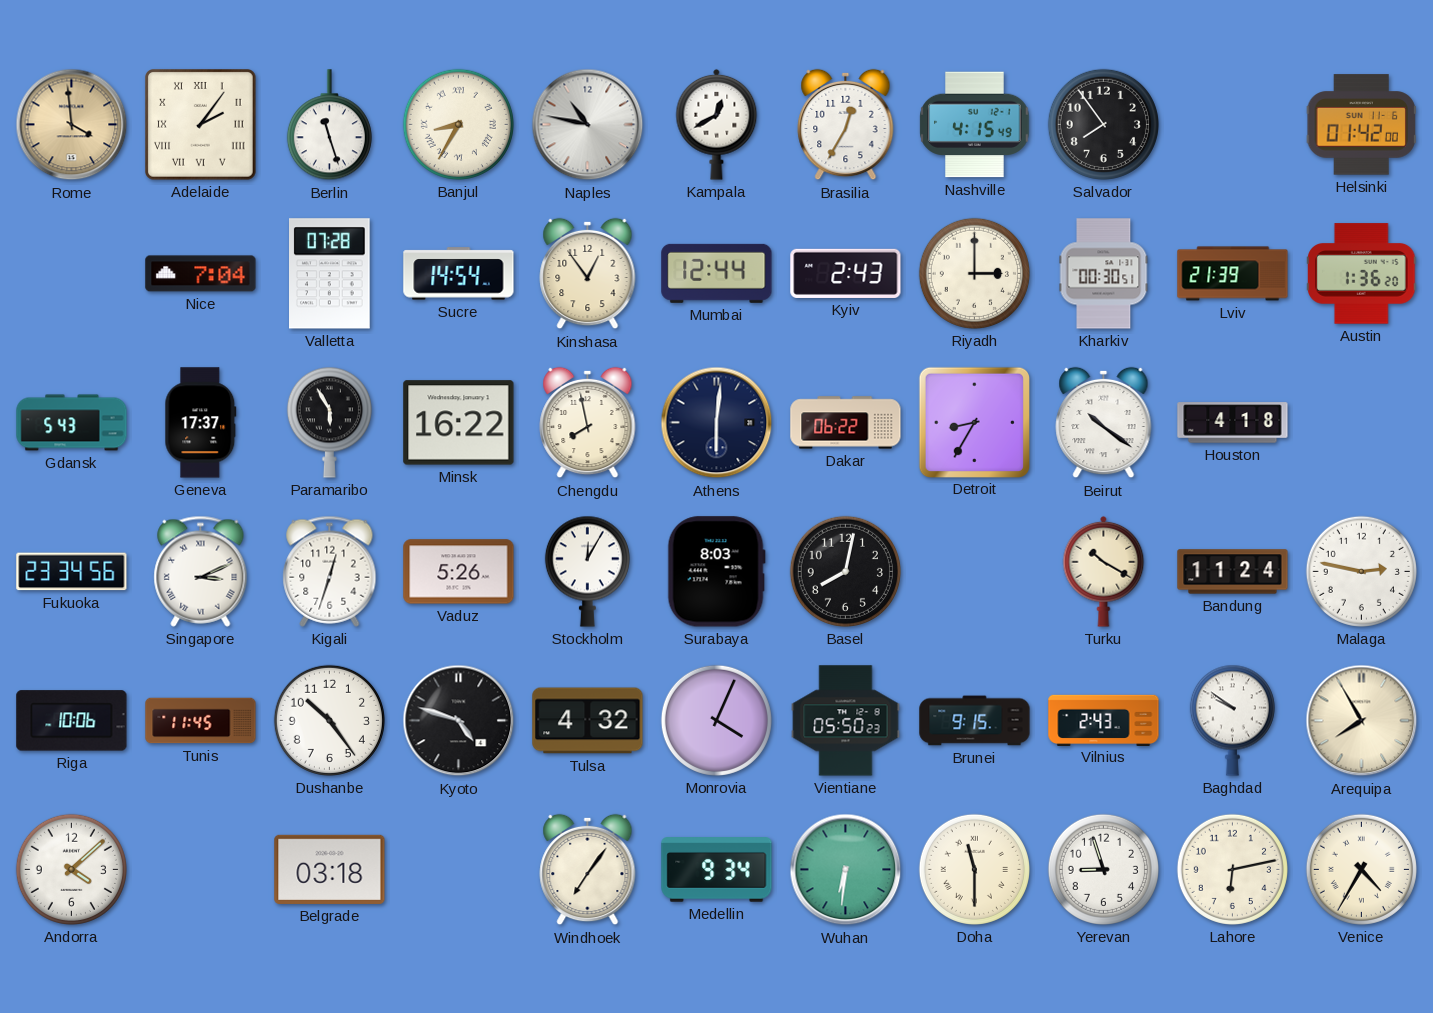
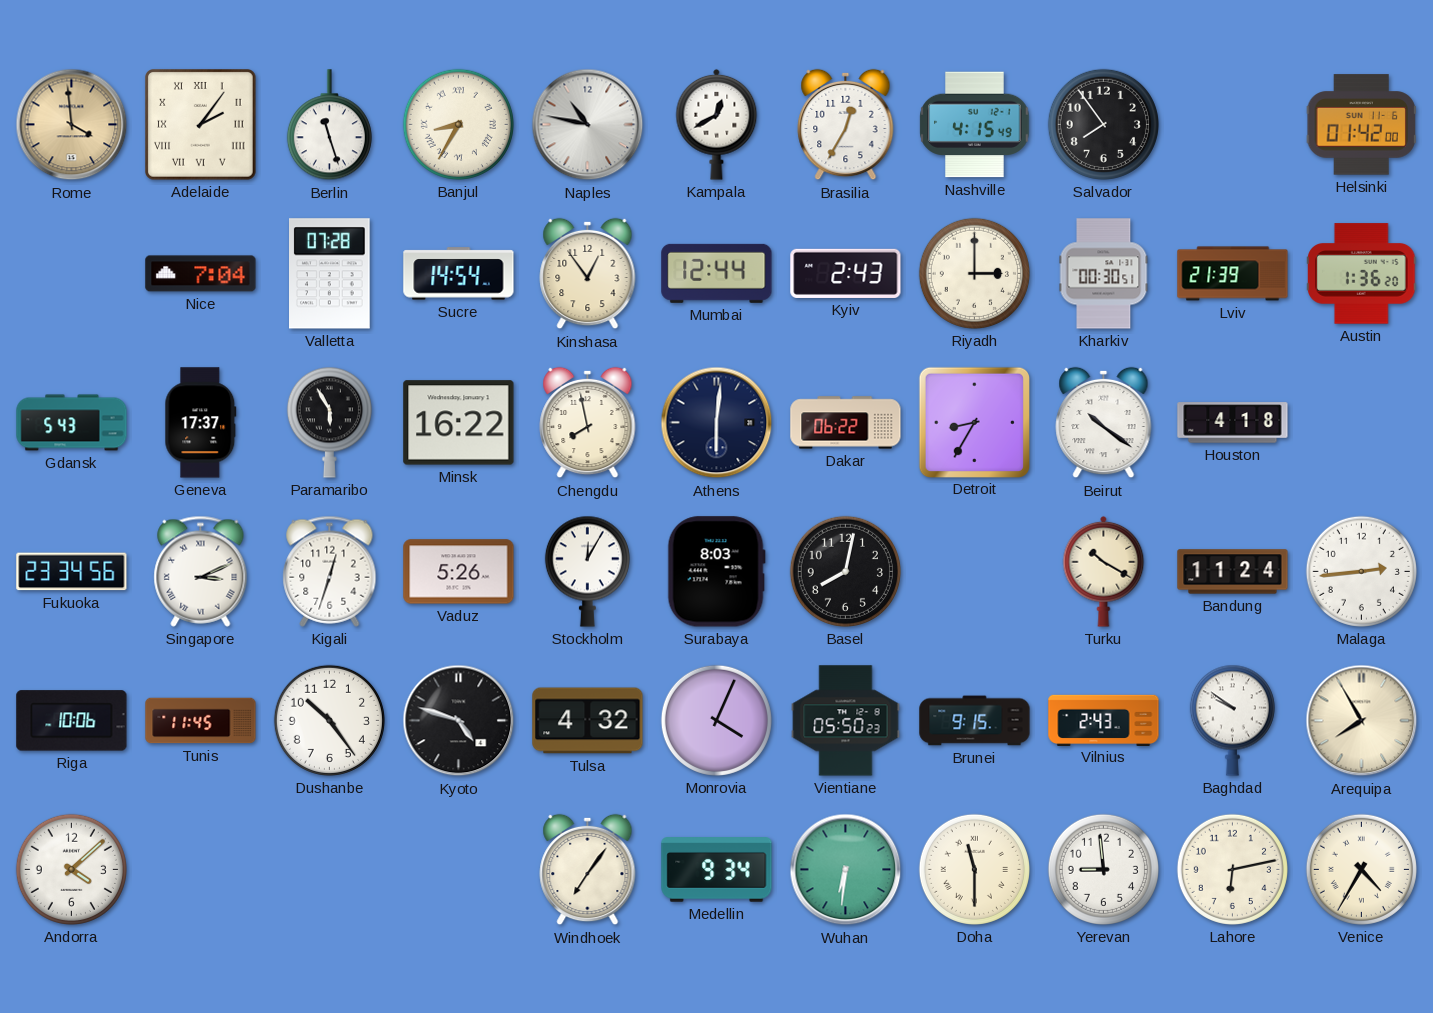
Malaga: 2:47 -> 2:44
Belgrade: 03:18 -> none
Yerevan: 8:57 -> 8:59
